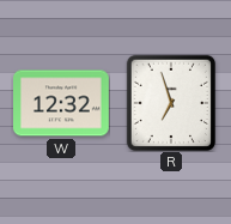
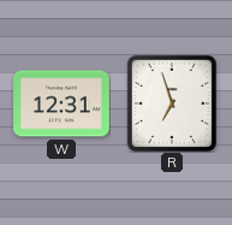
W: 12:32 -> 12:31
